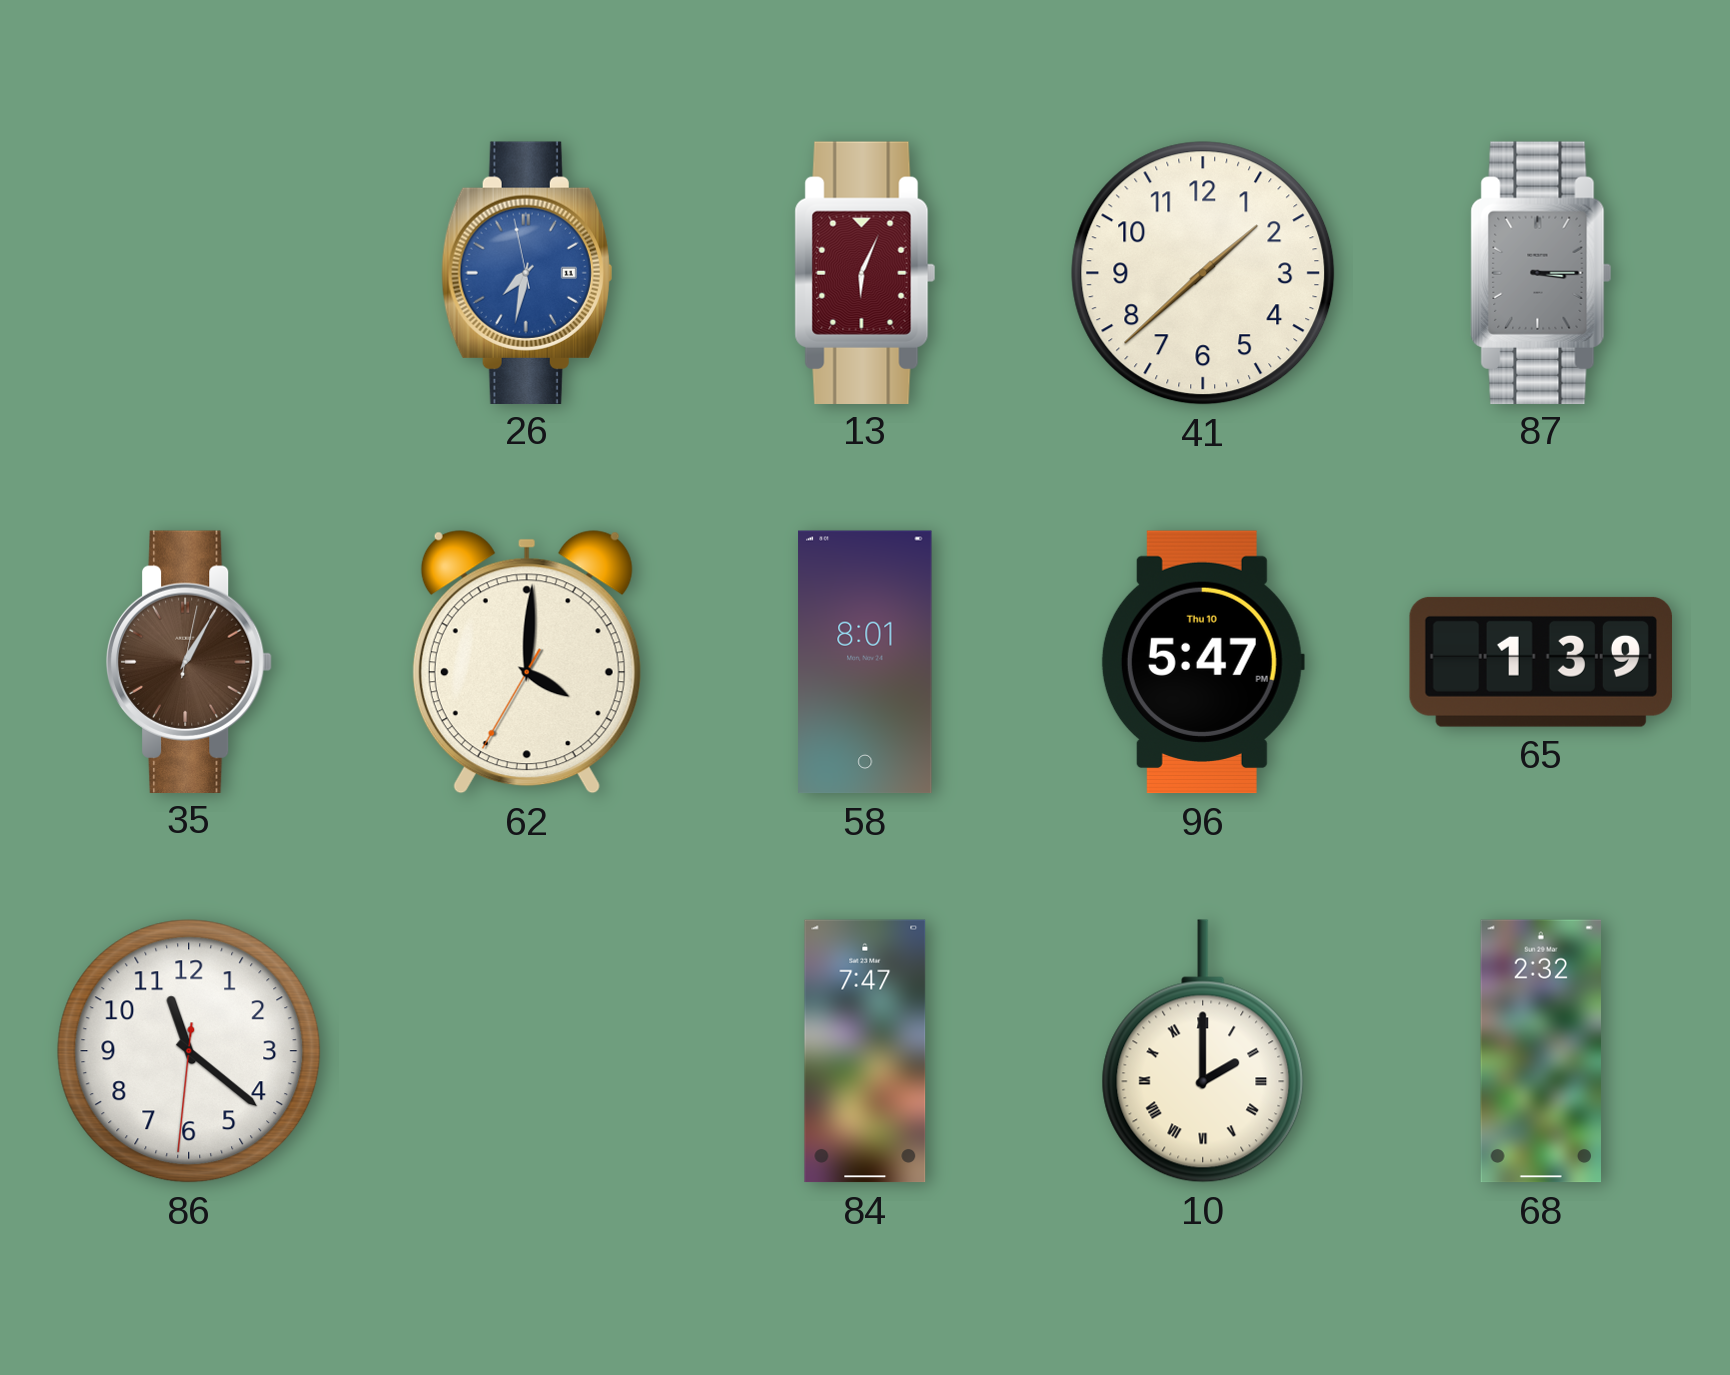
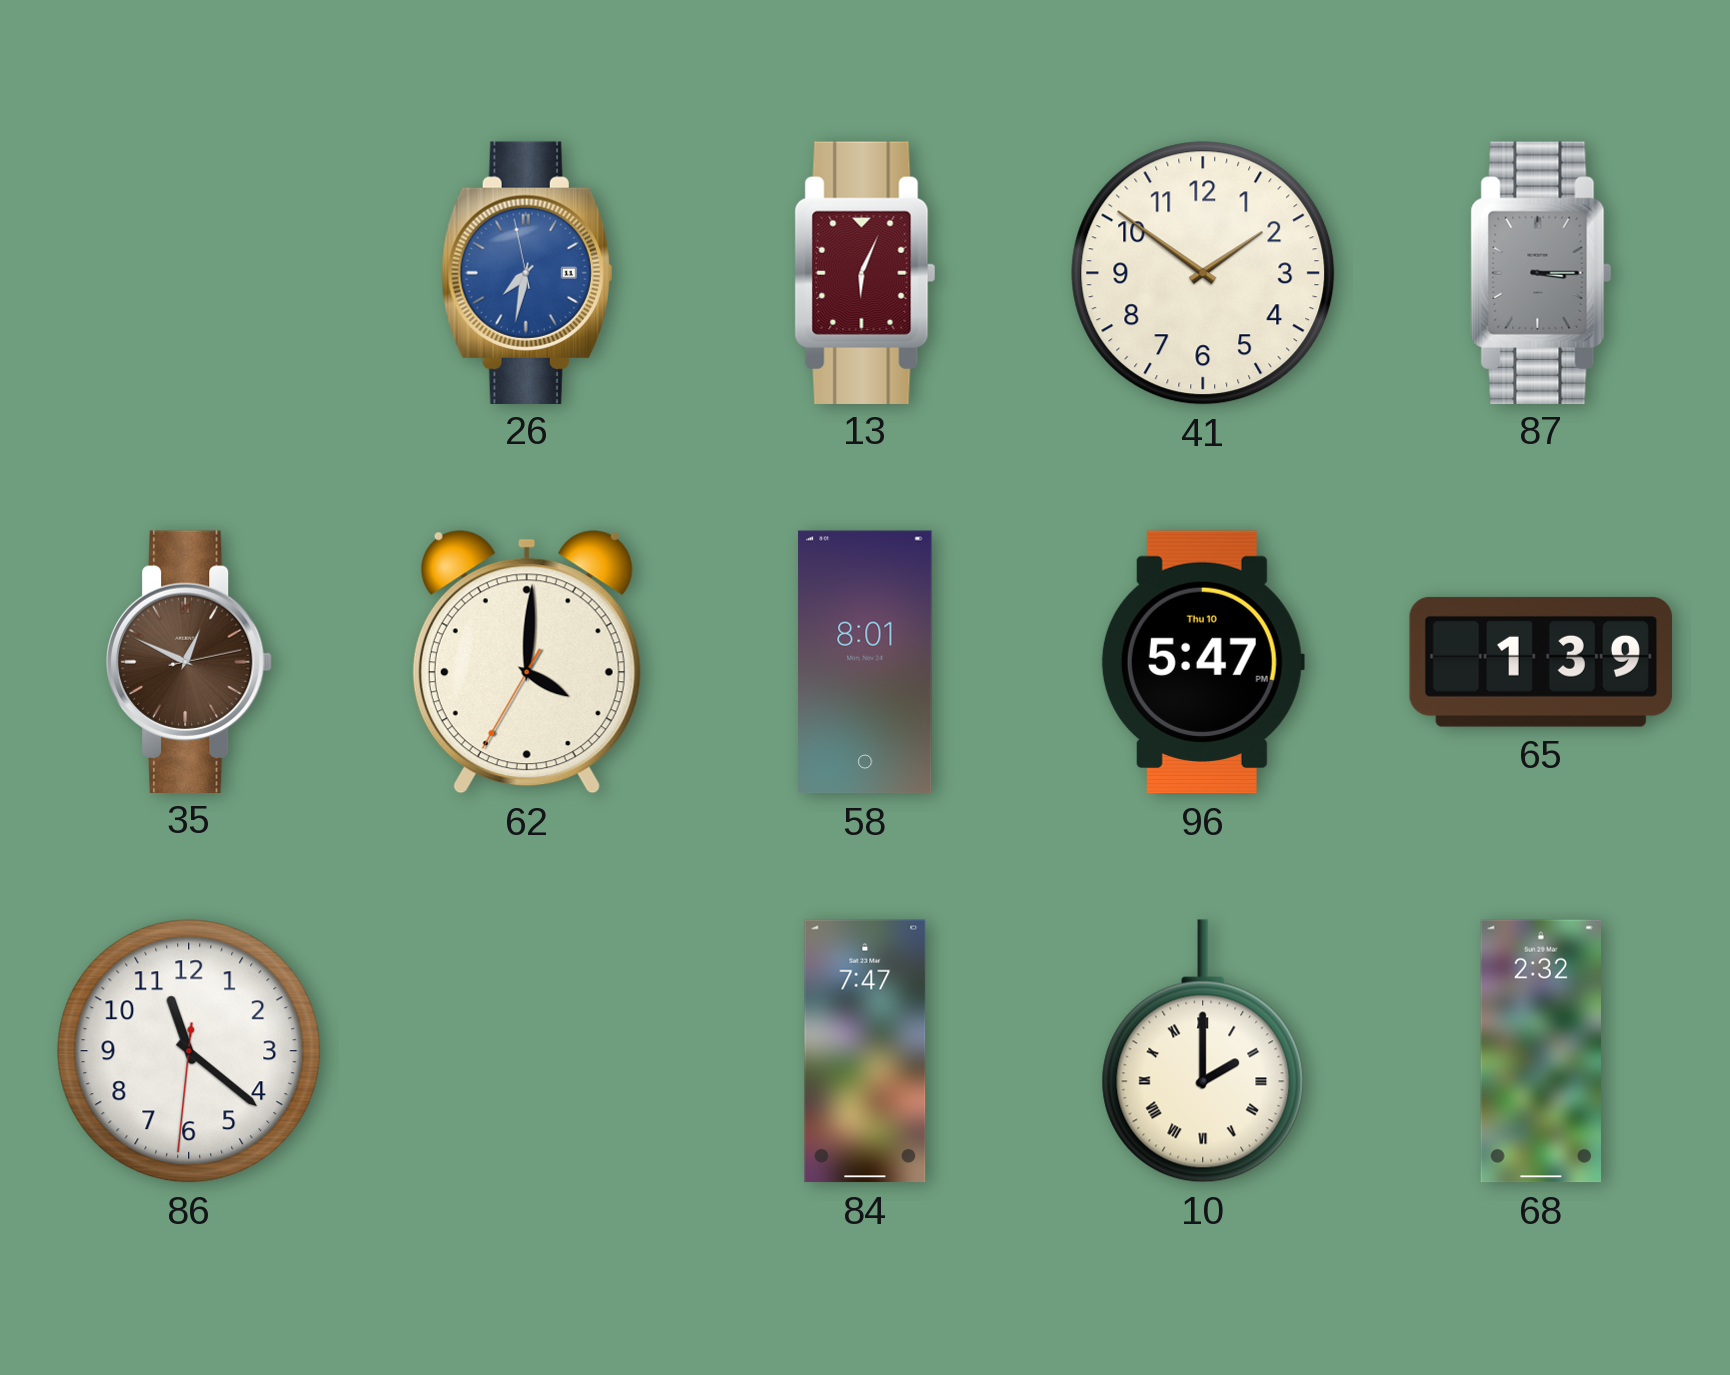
41: 1:38 -> 1:51
35: 1:05 -> 12:49
